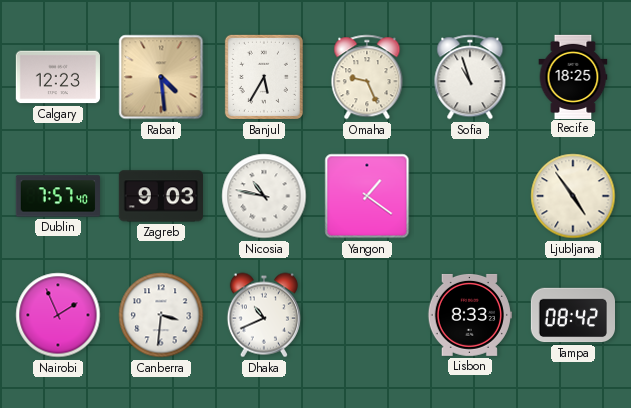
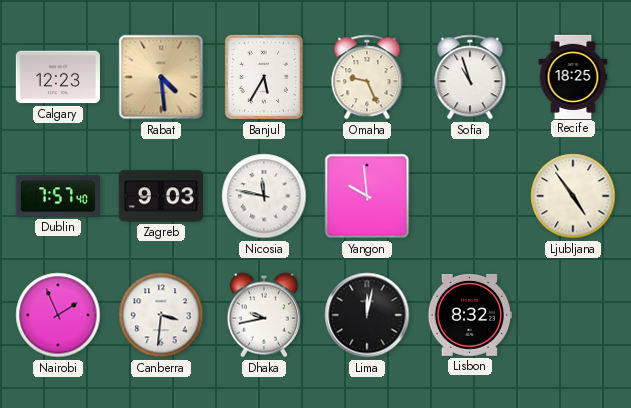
Nicosia: 10:47 -> 11:47
Yangon: 1:21 -> 9:59
Dhaka: 10:41 -> 9:43
Lima: none -> 12:02
Lisbon: 8:33 -> 8:32
Tampa: 08:42 -> none
